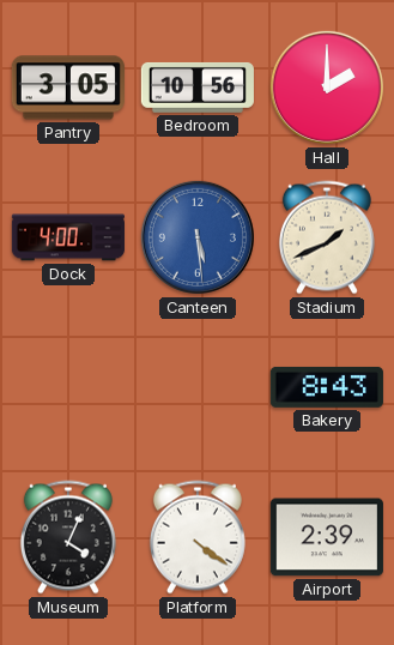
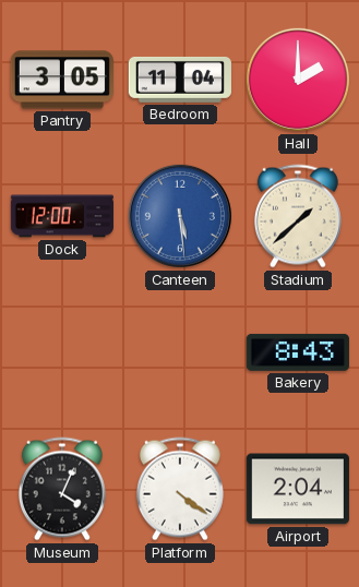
Bedroom: 10:56 -> 11:04
Dock: 4:00 -> 12:00
Stadium: 1:41 -> 1:38
Airport: 2:39 -> 2:04
